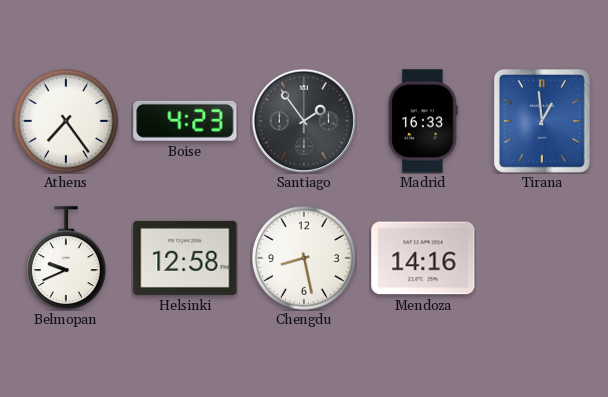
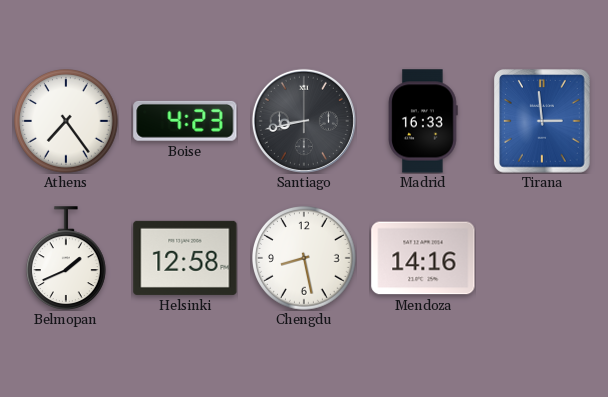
Santiago: 1:54 -> 8:43
Tirana: 12:59 -> 2:59
Belmopan: 9:41 -> 1:41
